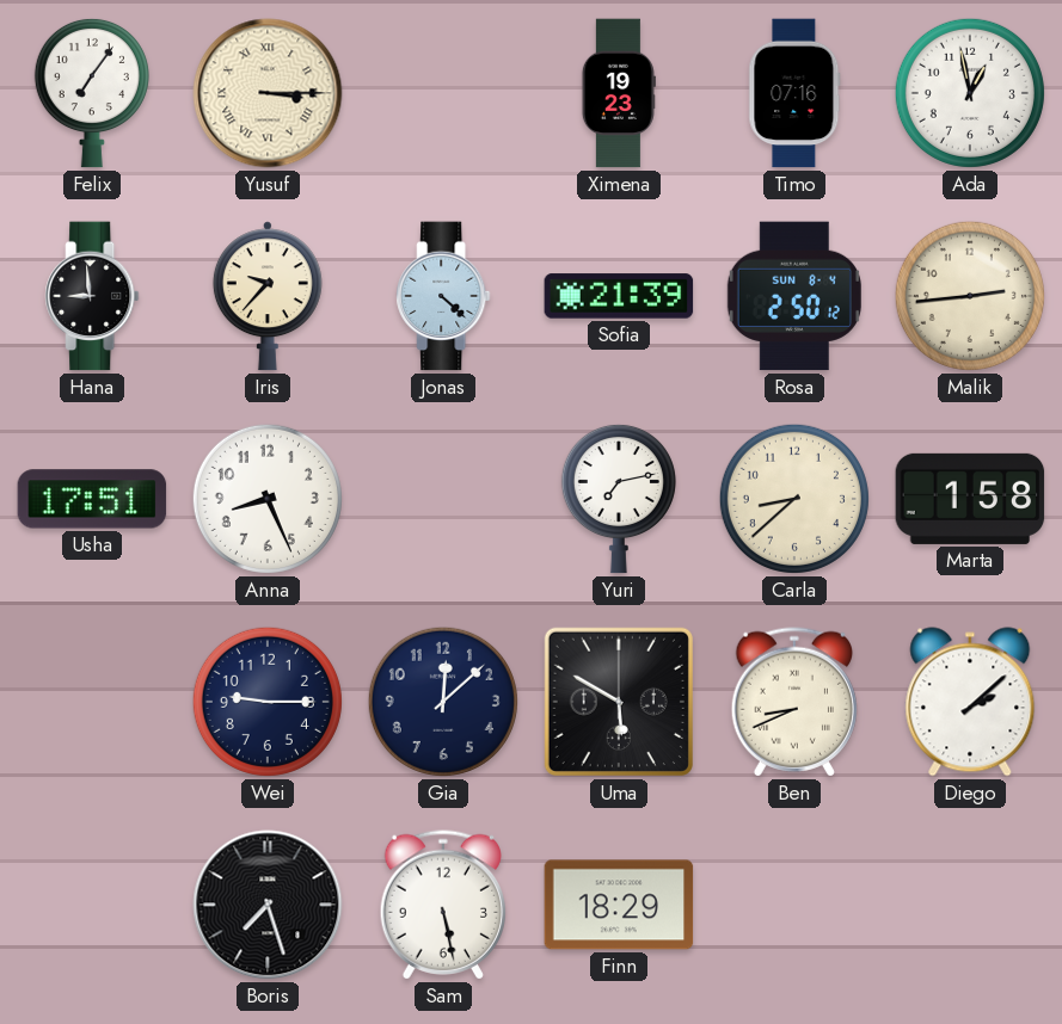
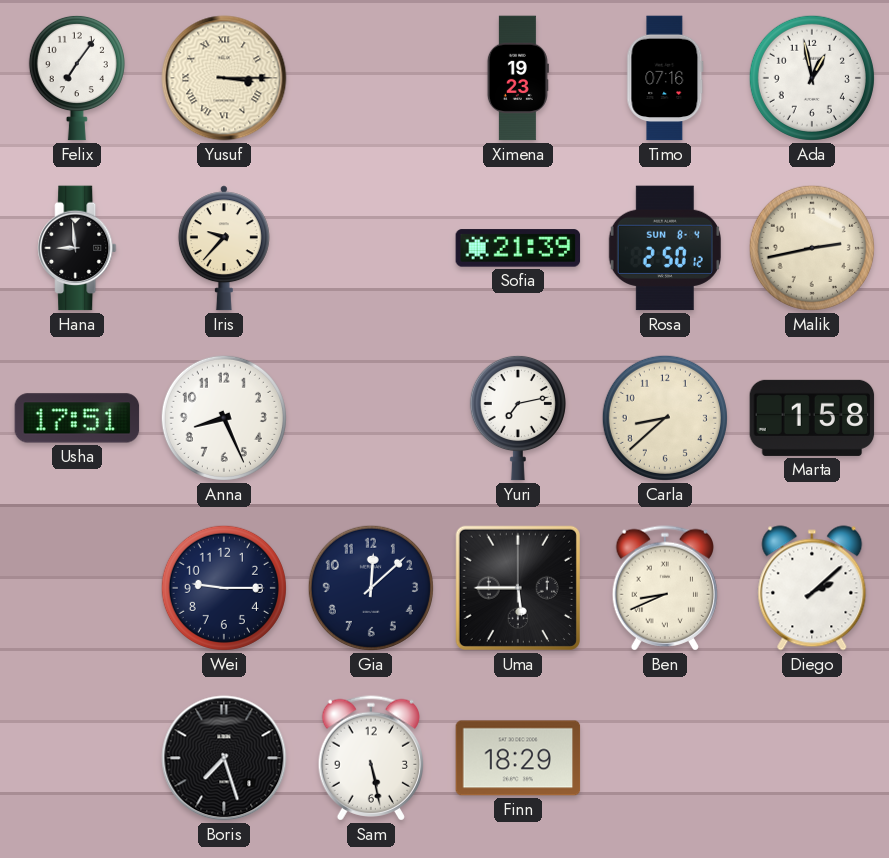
Jonas: 4:22 -> none
Malik: 2:44 -> 2:43
Uma: 5:50 -> 5:45
